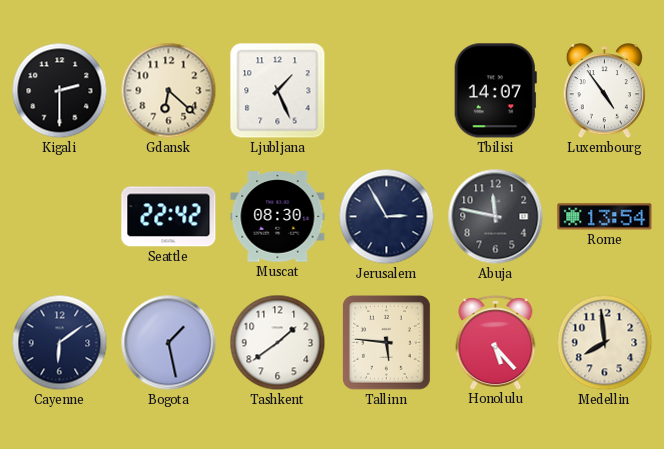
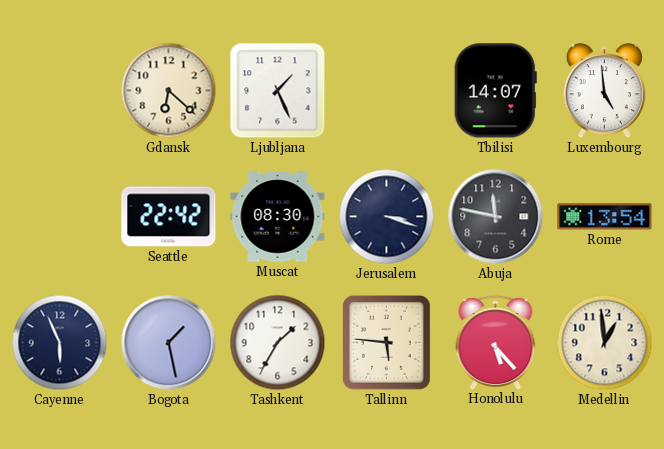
Kigali: 2:30 -> none
Luxembourg: 4:54 -> 4:59
Jerusalem: 2:55 -> 3:18
Cayenne: 6:09 -> 5:56
Tashkent: 1:39 -> 1:35
Medellin: 7:59 -> 12:59
